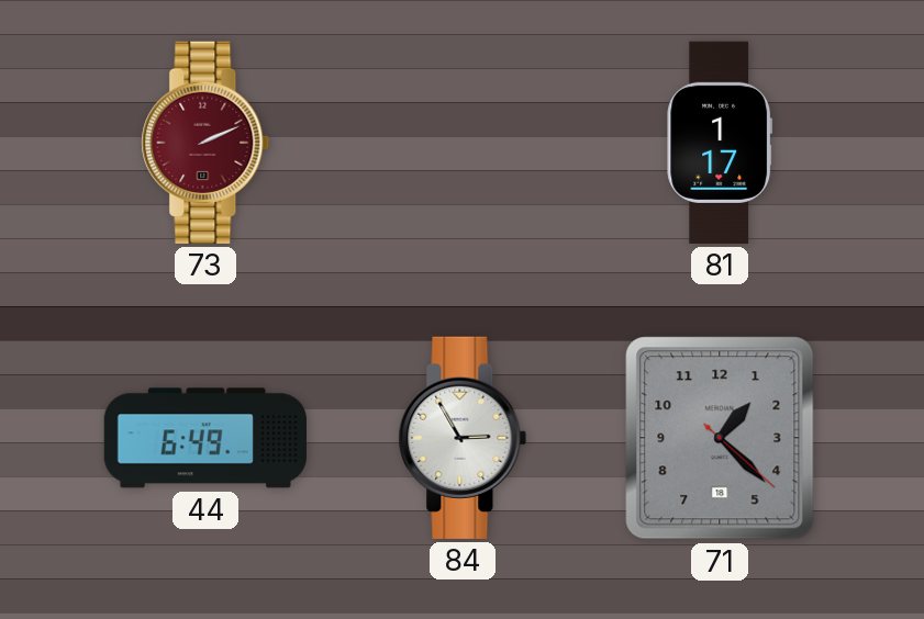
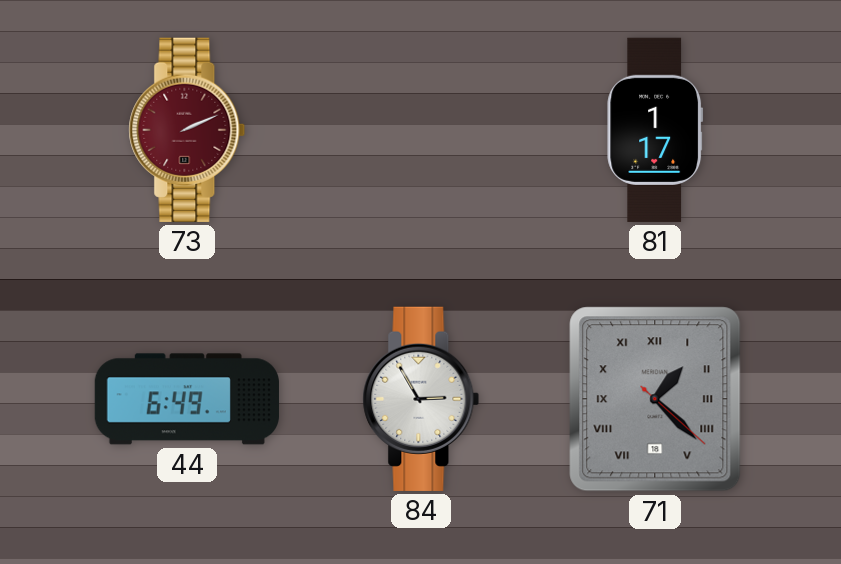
71 numerals: Arabic -> Roman
